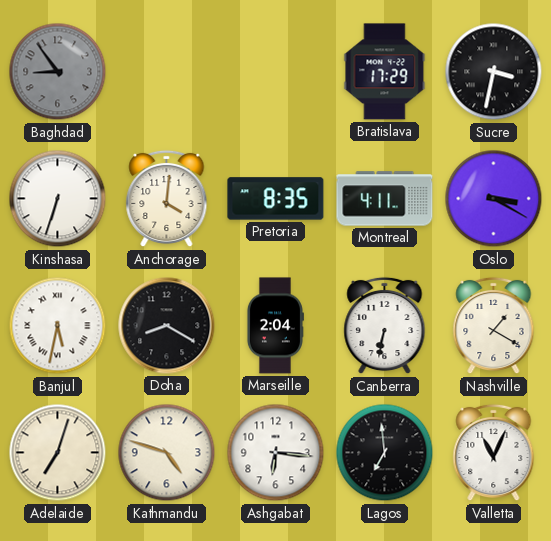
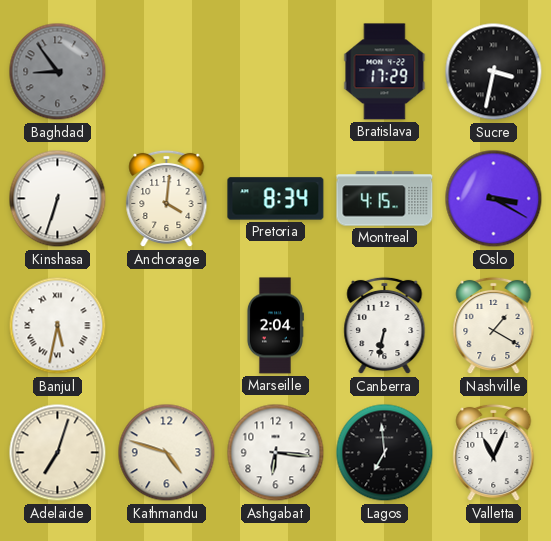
Pretoria: 8:35 -> 8:34
Montreal: 4:11 -> 4:15
Doha: 8:20 -> none
